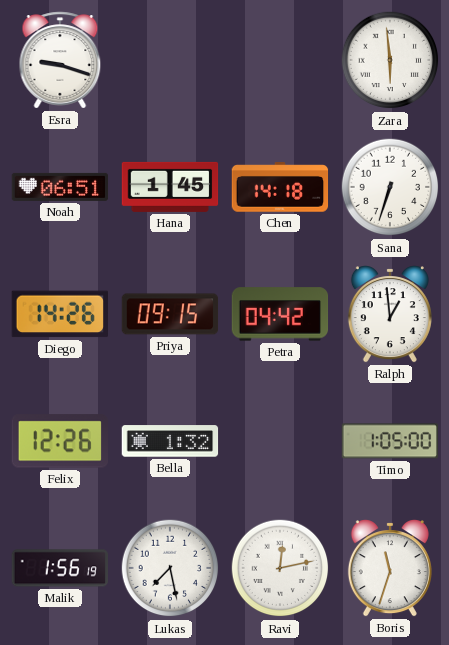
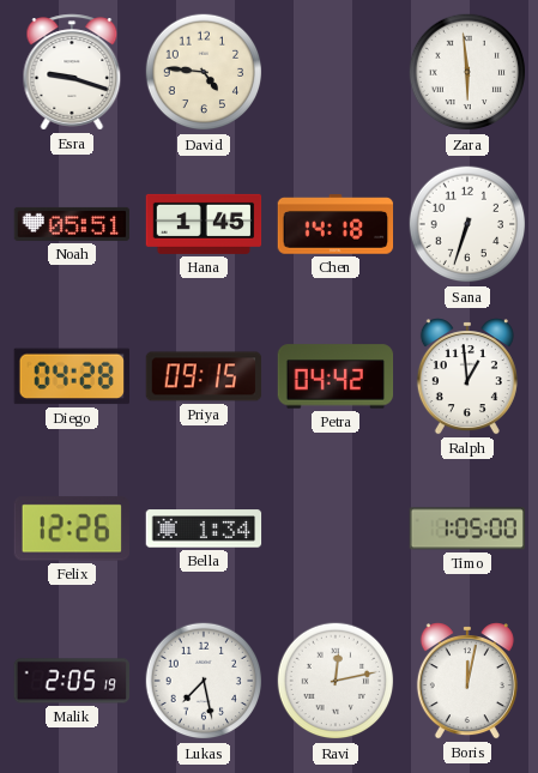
David: none -> 4:46
Noah: 06:51 -> 05:51
Diego: 14:26 -> 04:28
Bella: 1:32 -> 1:34
Malik: 1:56 -> 2:05
Boris: 11:33 -> 12:02
